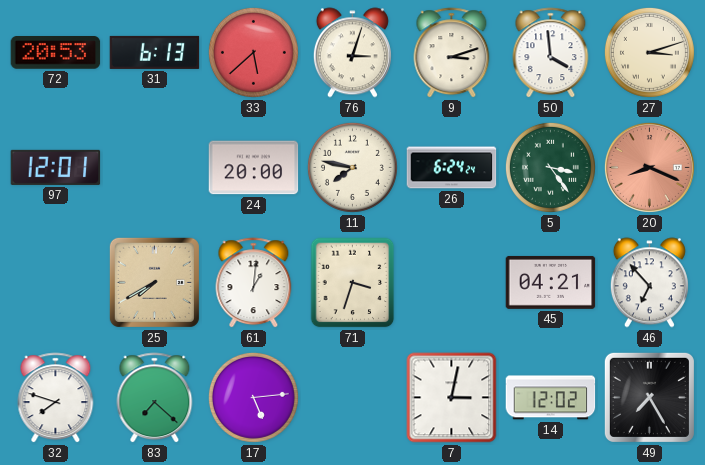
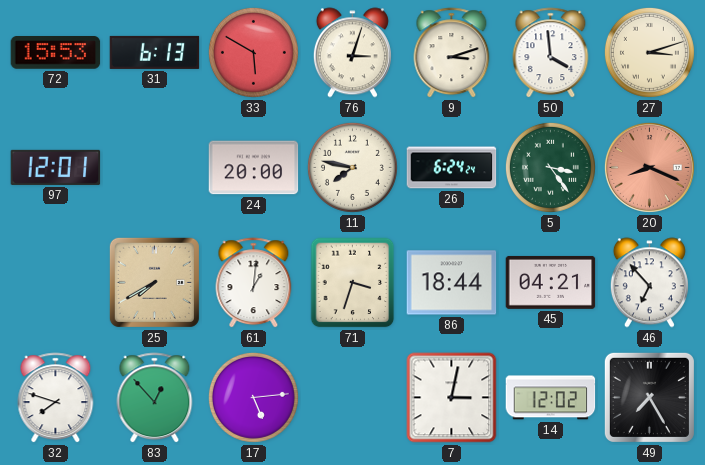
72: 20:53 -> 15:53
33: 5:38 -> 5:50
86: none -> 18:44
83: 7:22 -> 12:53
